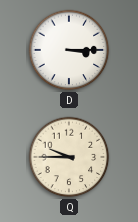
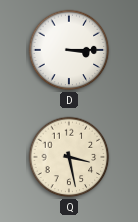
Q: 9:45 -> 3:28
